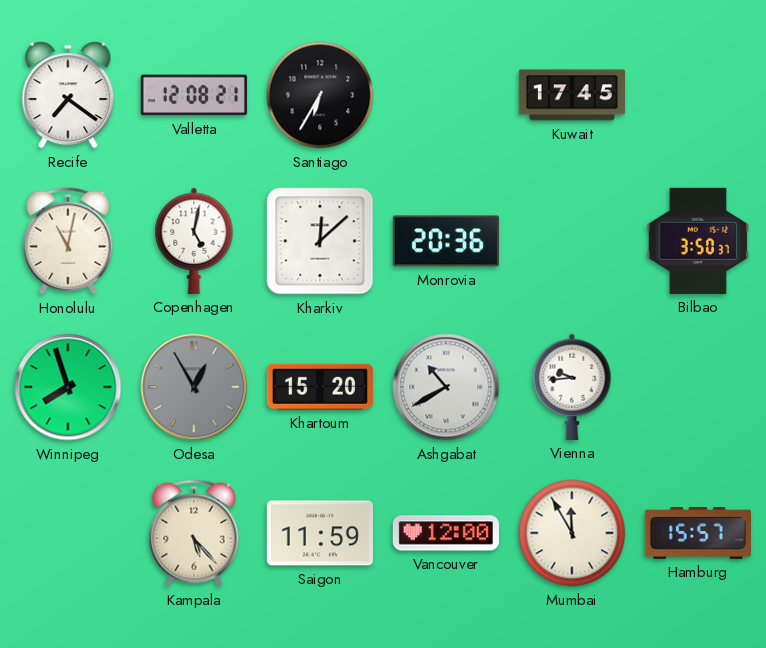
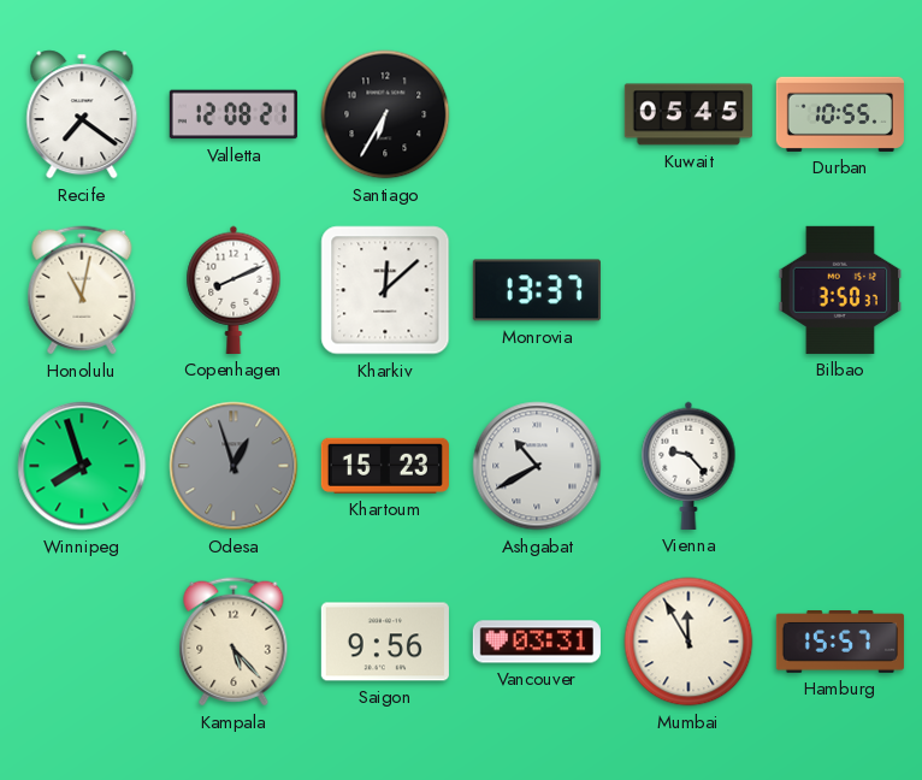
Kuwait: 17:45 -> 05:45
Durban: none -> 10:55
Copenhagen: 5:02 -> 8:11
Monrovia: 20:36 -> 13:37
Odesa: 12:55 -> 12:57
Khartoum: 15:20 -> 15:23
Vienna: 9:44 -> 9:23
Saigon: 11:59 -> 9:56
Vancouver: 12:00 -> 03:31
